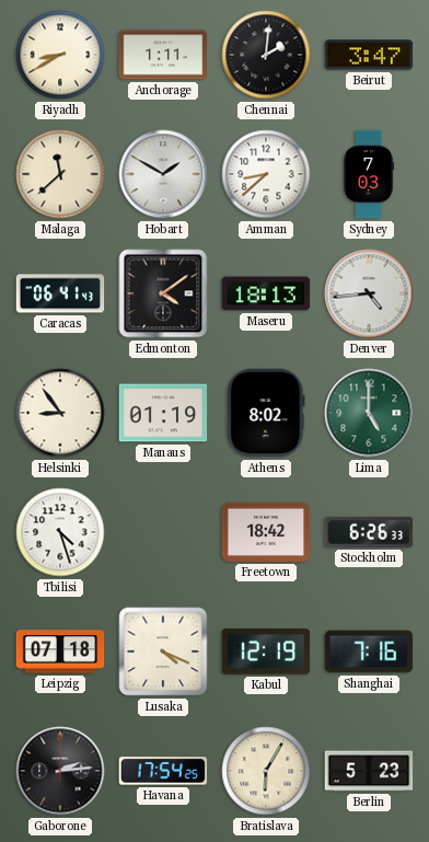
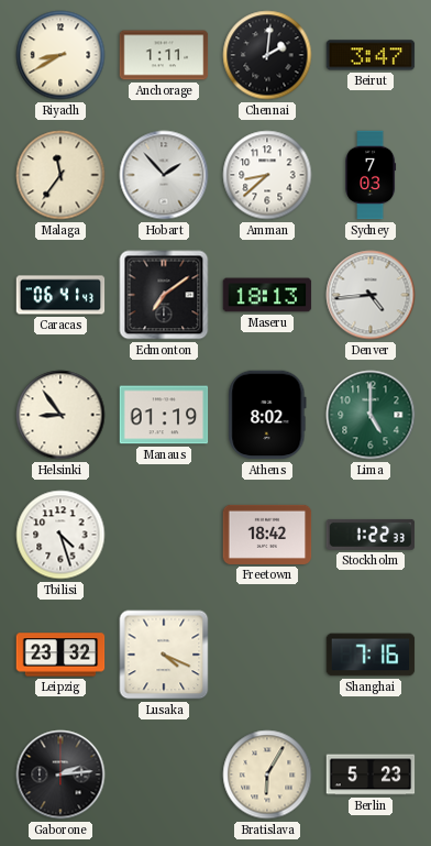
Malaga: 11:38 -> 11:36
Hobart: 1:50 -> 1:53
Edmonton: 4:09 -> 7:09
Stockholm: 6:26 -> 1:22
Leipzig: 07:18 -> 23:32
Kabul: 12:19 -> none
Havana: 17:54 -> none
